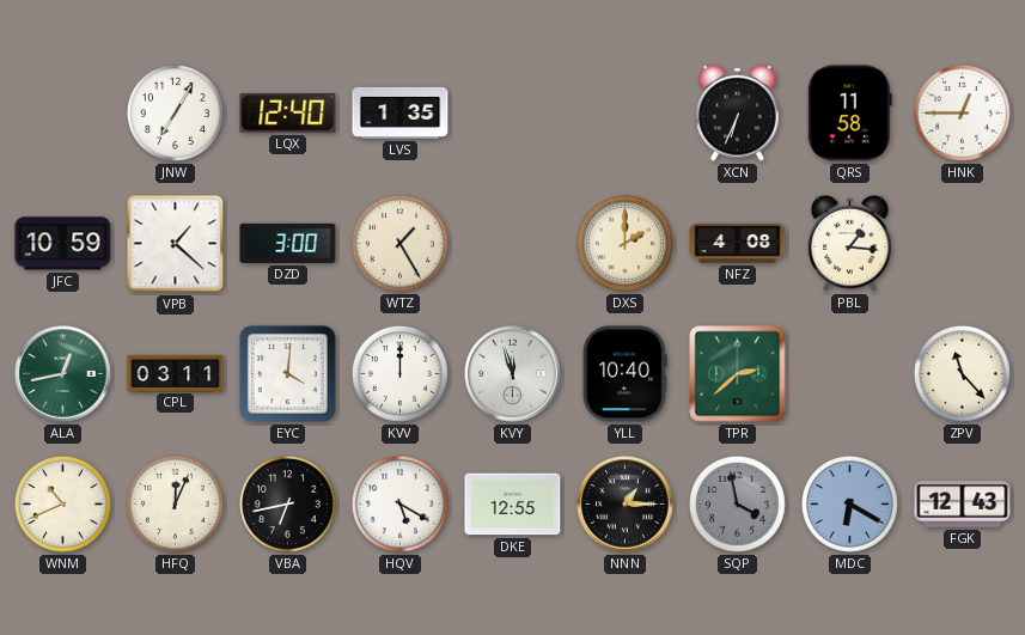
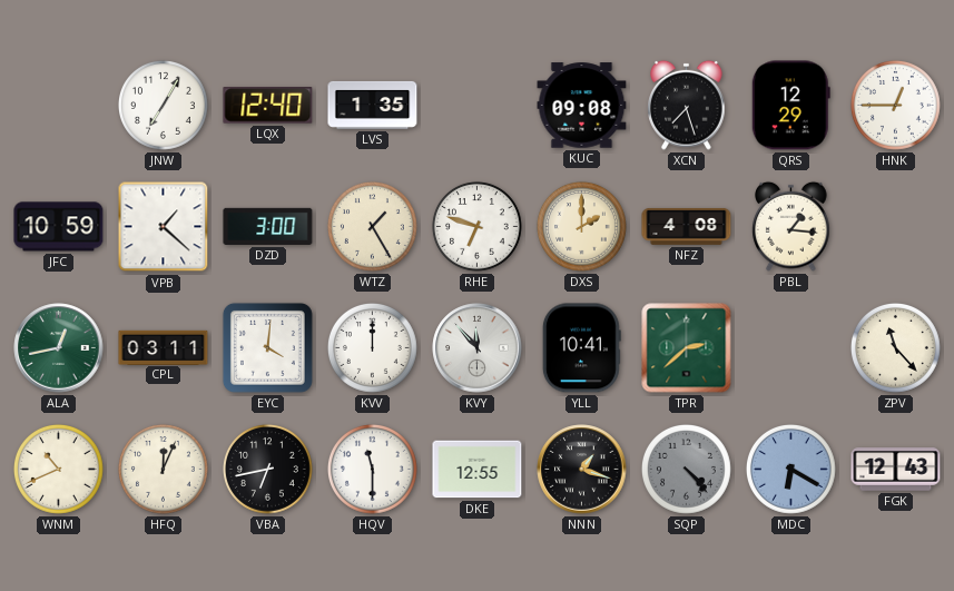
KUC: none -> 09:08
XCN: 6:34 -> 7:27
QRS: 11:58 -> 12:29
RHE: none -> 6:48
KVY: 11:57 -> 11:53
YLL: 10:40 -> 10:41
HQV: 5:20 -> 11:30
NNN: 1:15 -> 1:18
SQP: 3:58 -> 4:23
